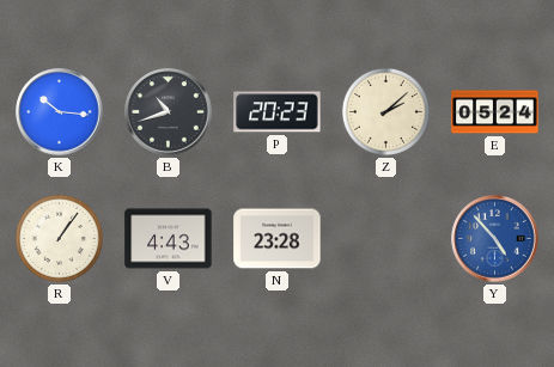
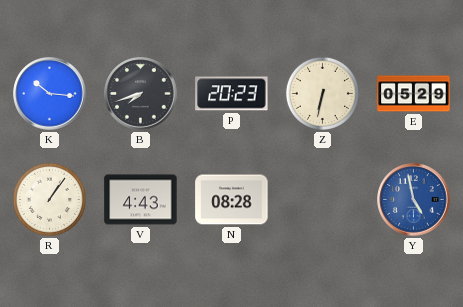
B: 10:42 -> 7:42
Z: 2:08 -> 6:32
E: 05:24 -> 05:29
N: 23:28 -> 08:28
Y: 4:53 -> 4:58
